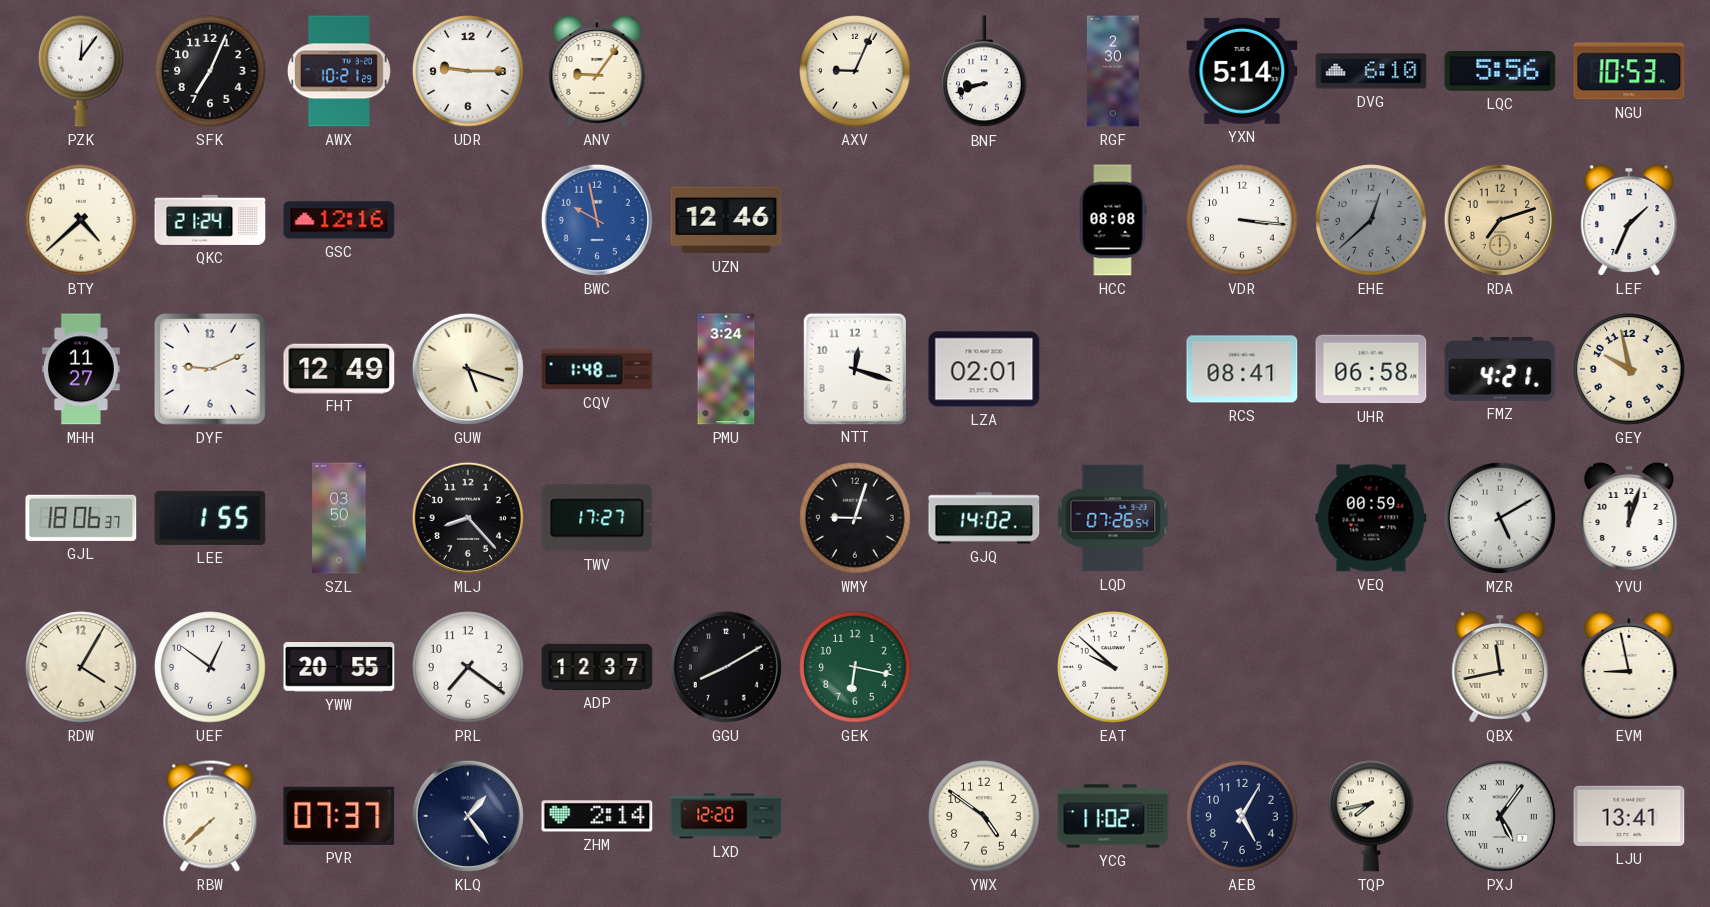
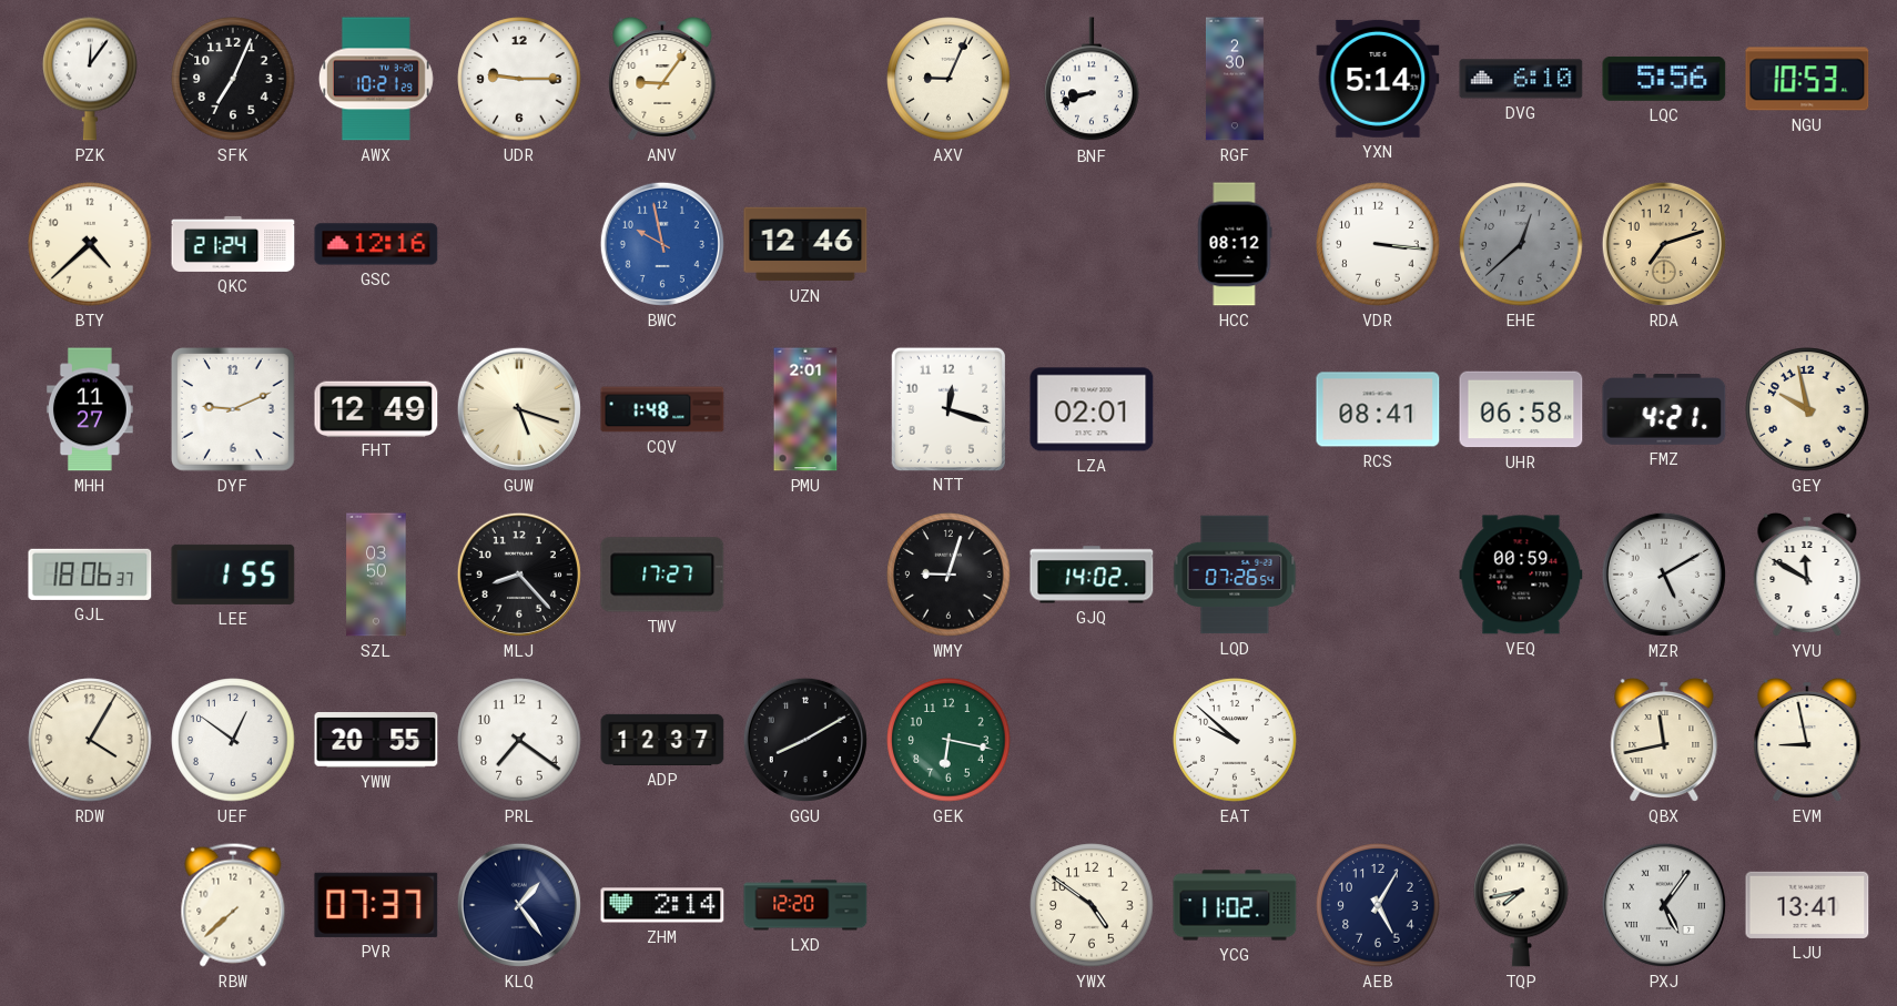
HCC: 08:08 -> 08:12
LEF: 1:34 -> none
PMU: 3:24 -> 2:01
YVU: 12:03 -> 11:50
